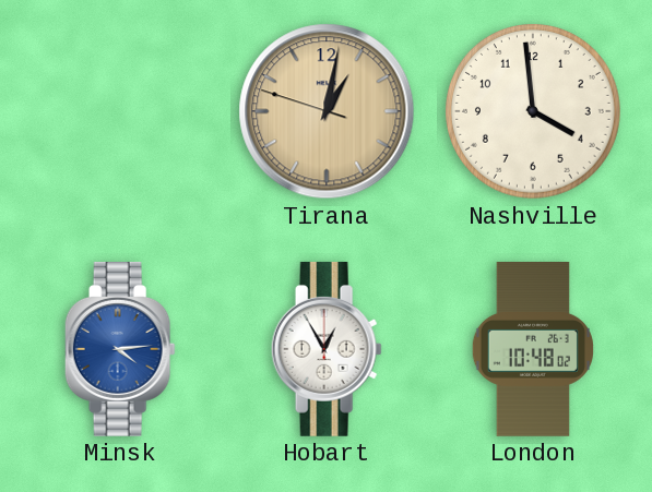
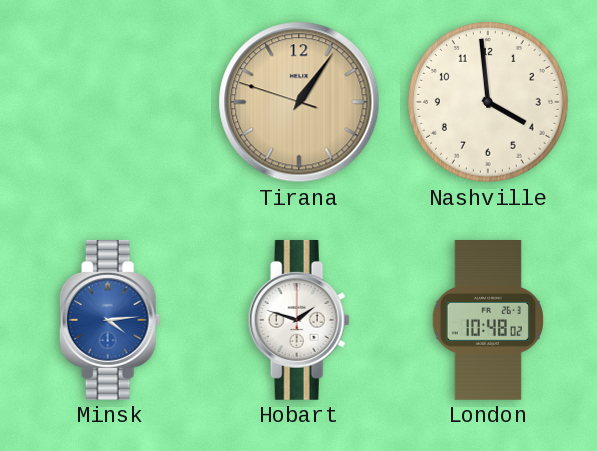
Tirana: 1:01 -> 1:05
Hobart: 12:55 -> 1:48
